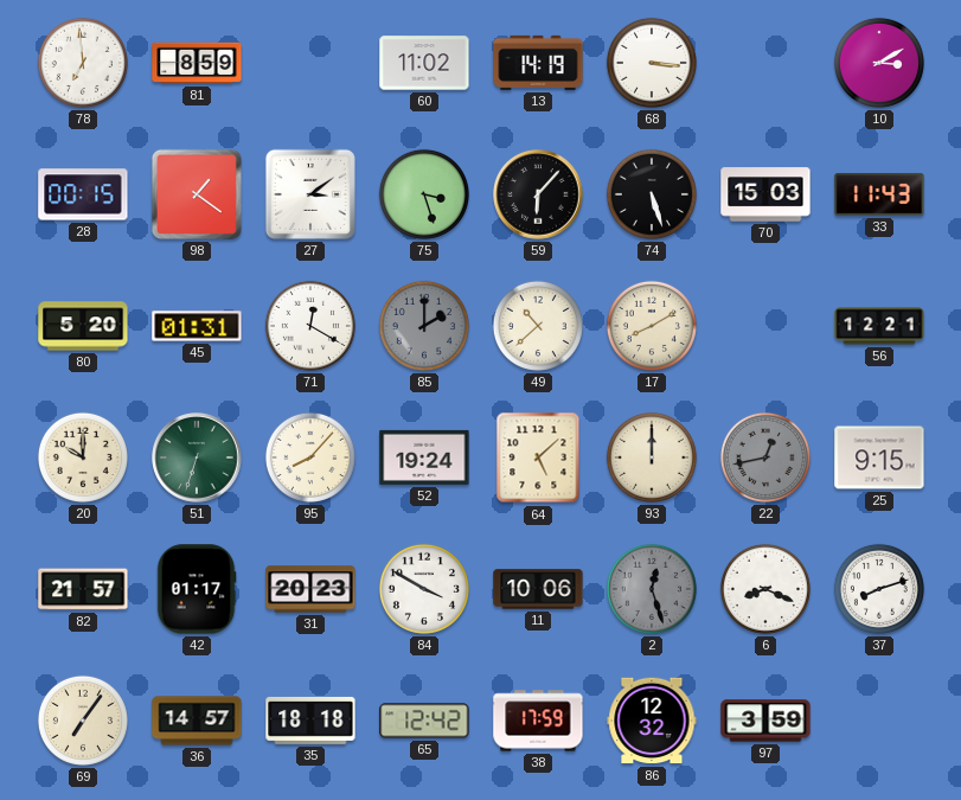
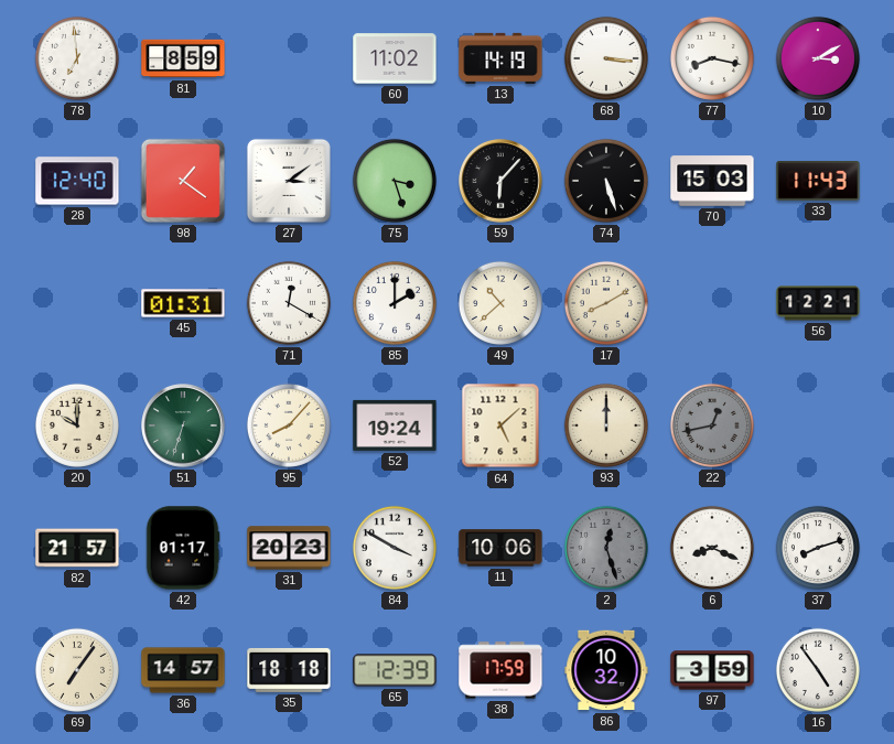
77: none -> 8:17
28: 00:15 -> 12:40
80: 5:20 -> none
85 dial: grey -> white
25: 9:15 -> none
65: 12:42 -> 12:39
86: 12:32 -> 10:32
16: none -> 4:54
